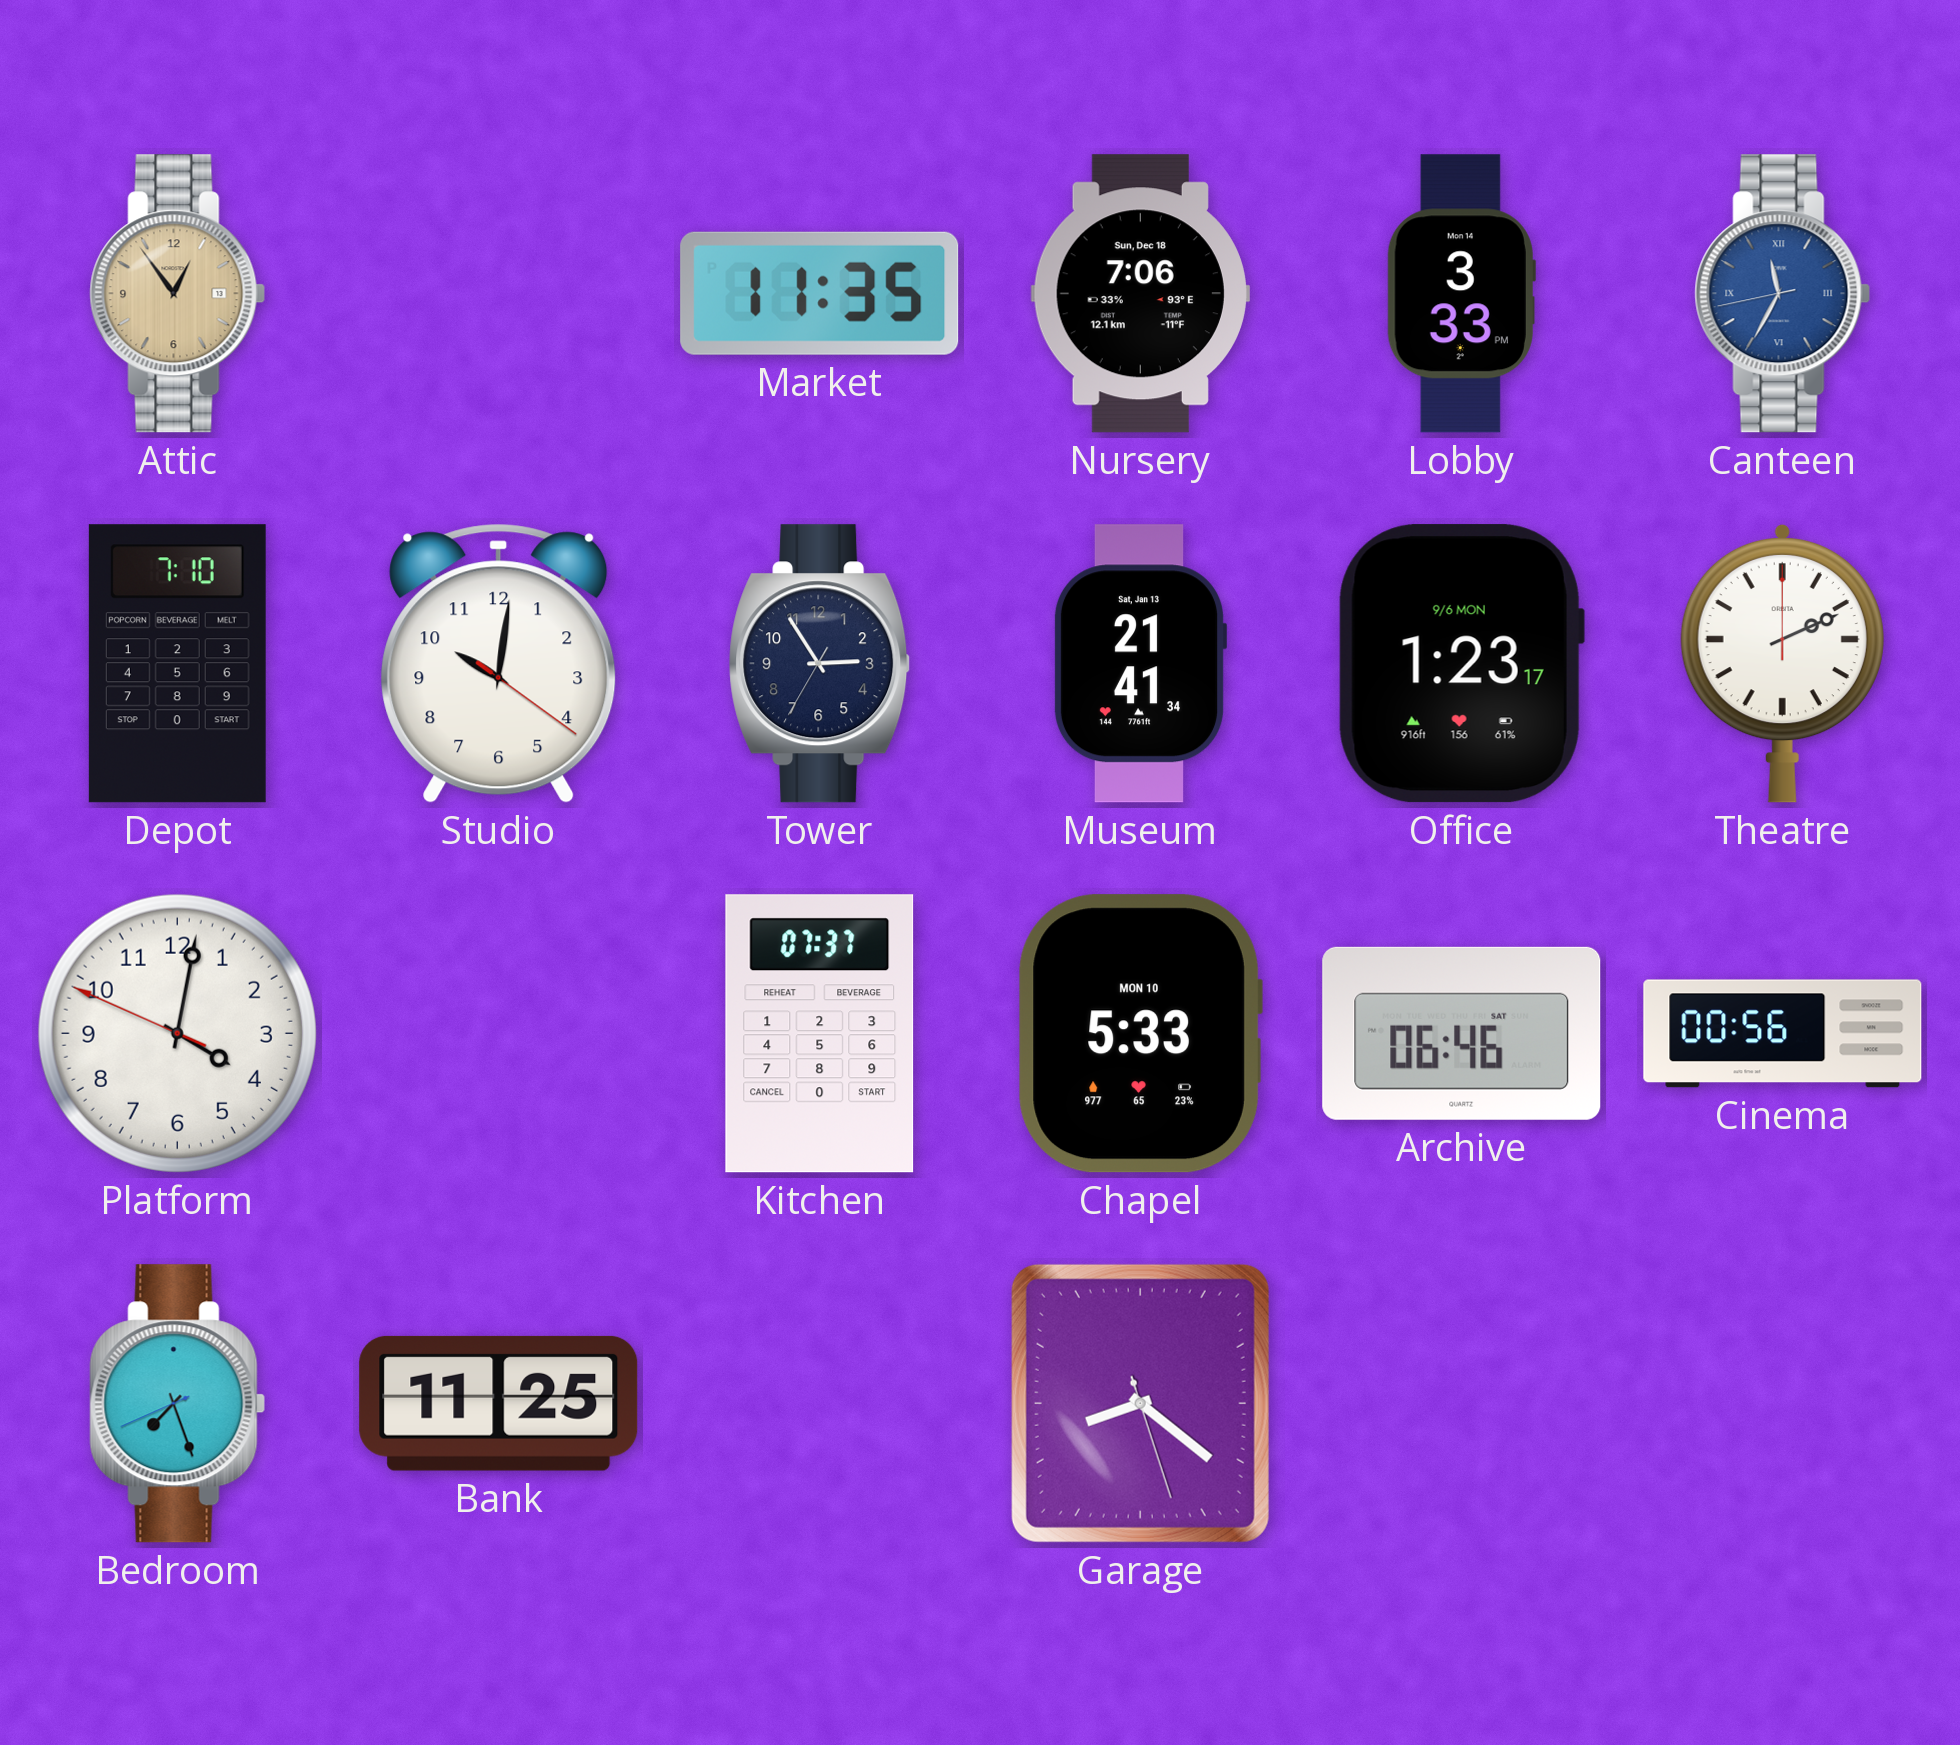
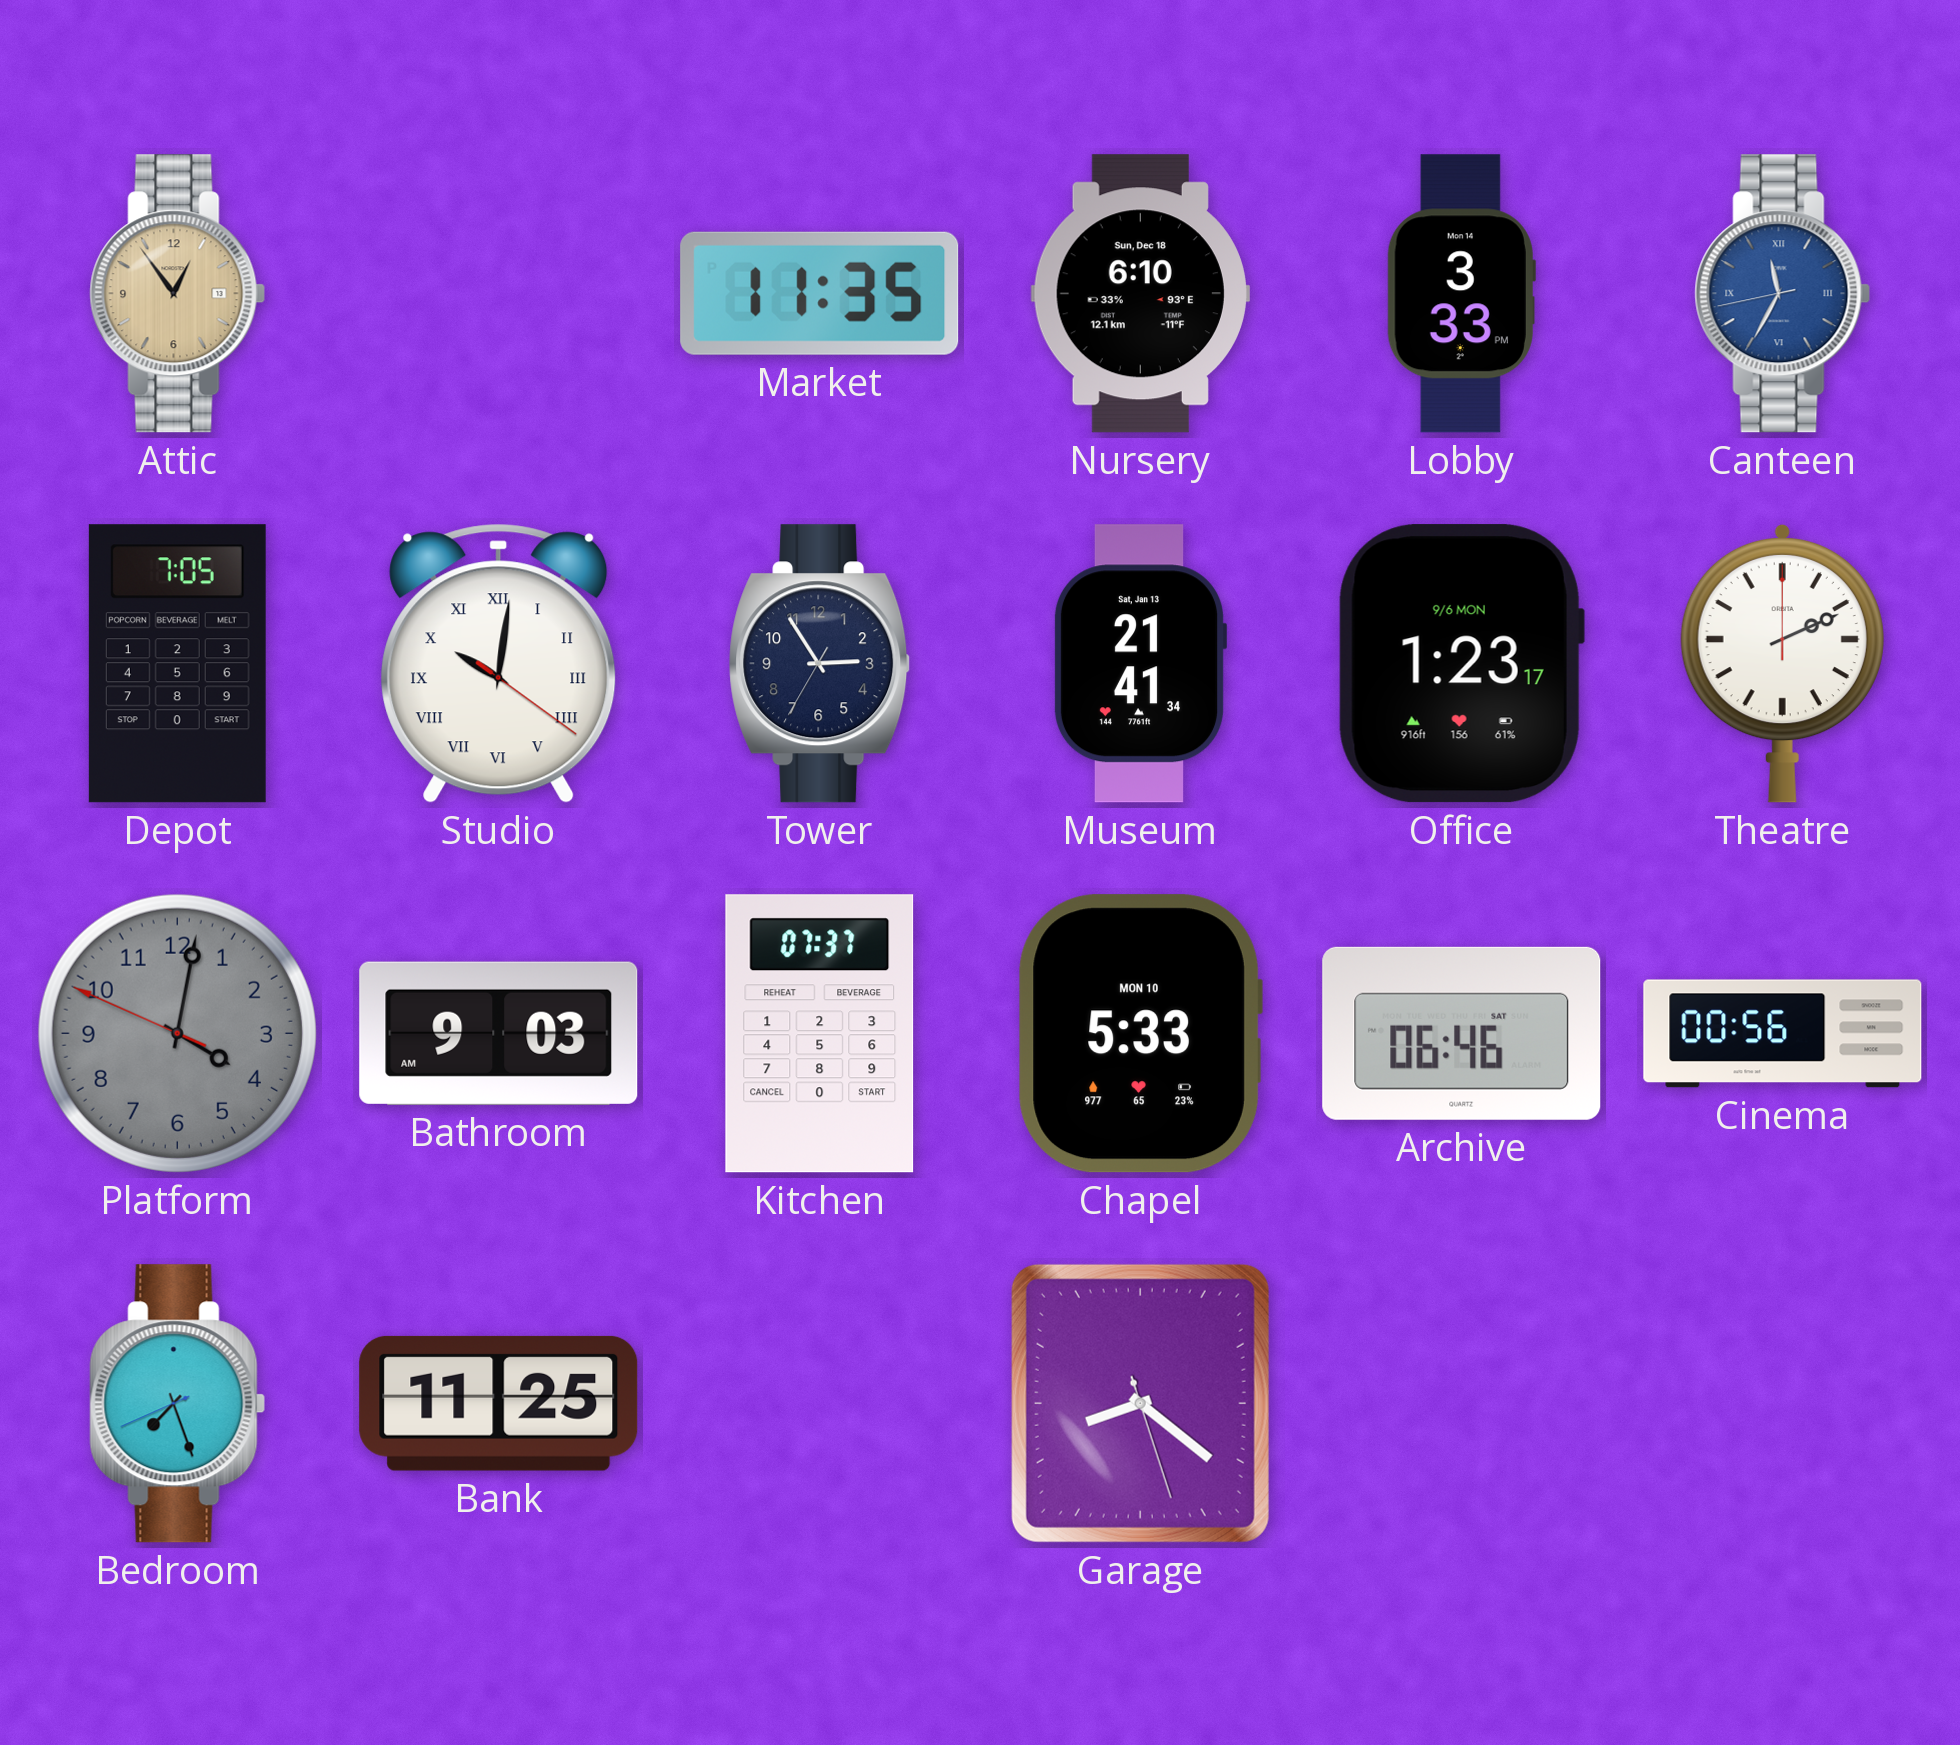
Nursery: 7:06 -> 6:10
Depot: 7:10 -> 7:05
Studio numerals: Arabic -> Roman
Platform dial: white -> grey
Bathroom: none -> 9:03
